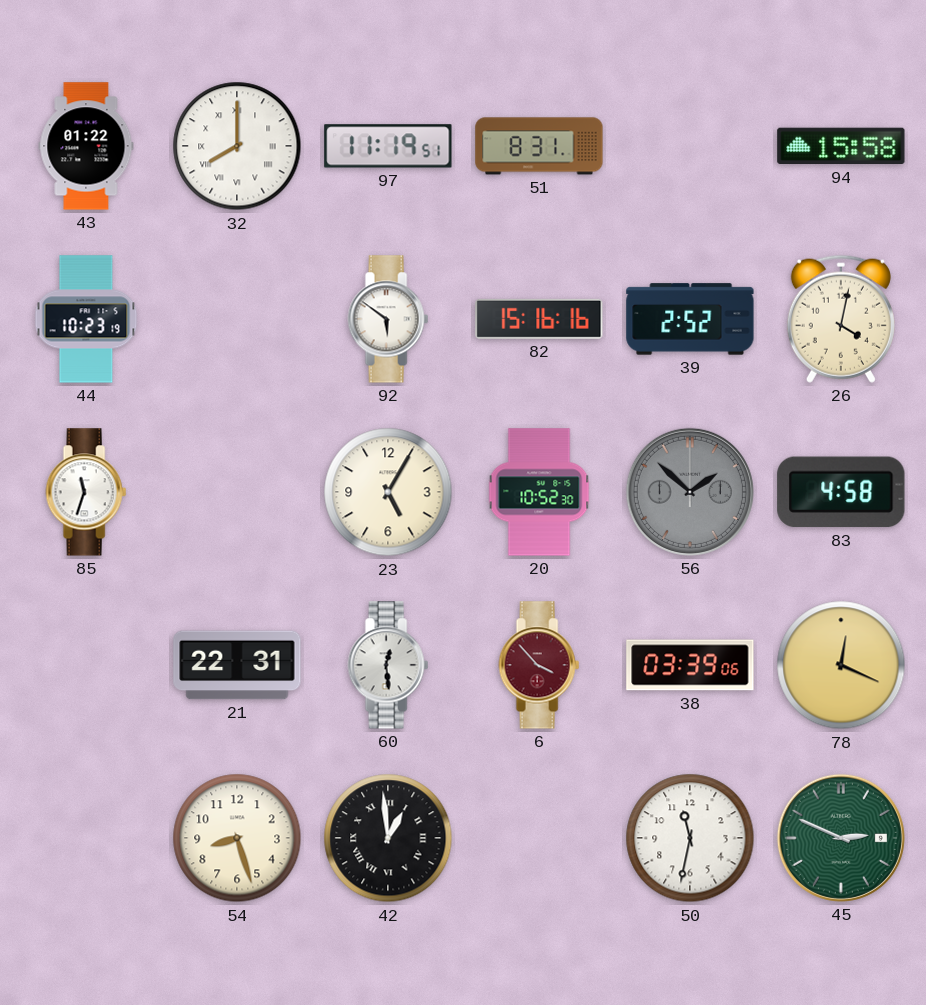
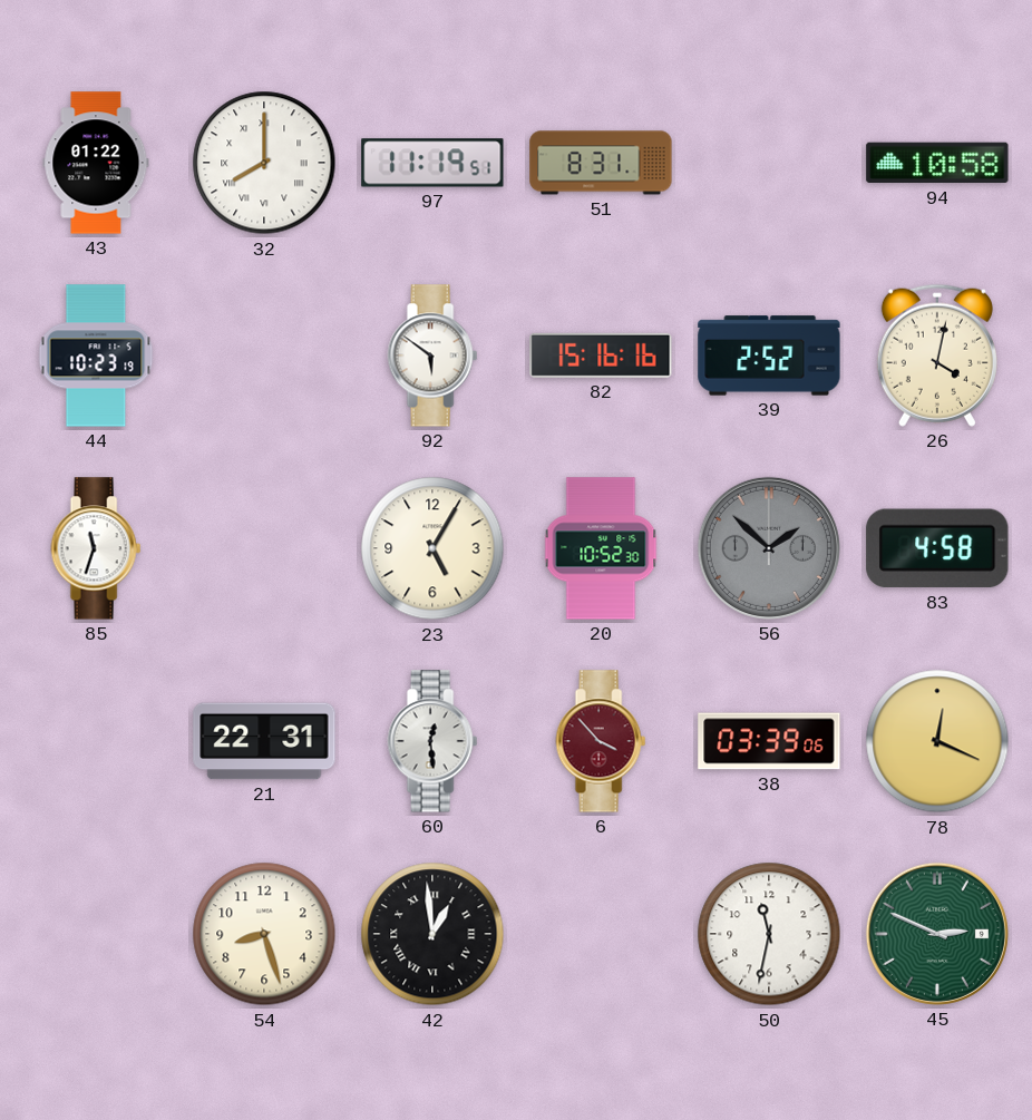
94: 15:58 -> 10:58
